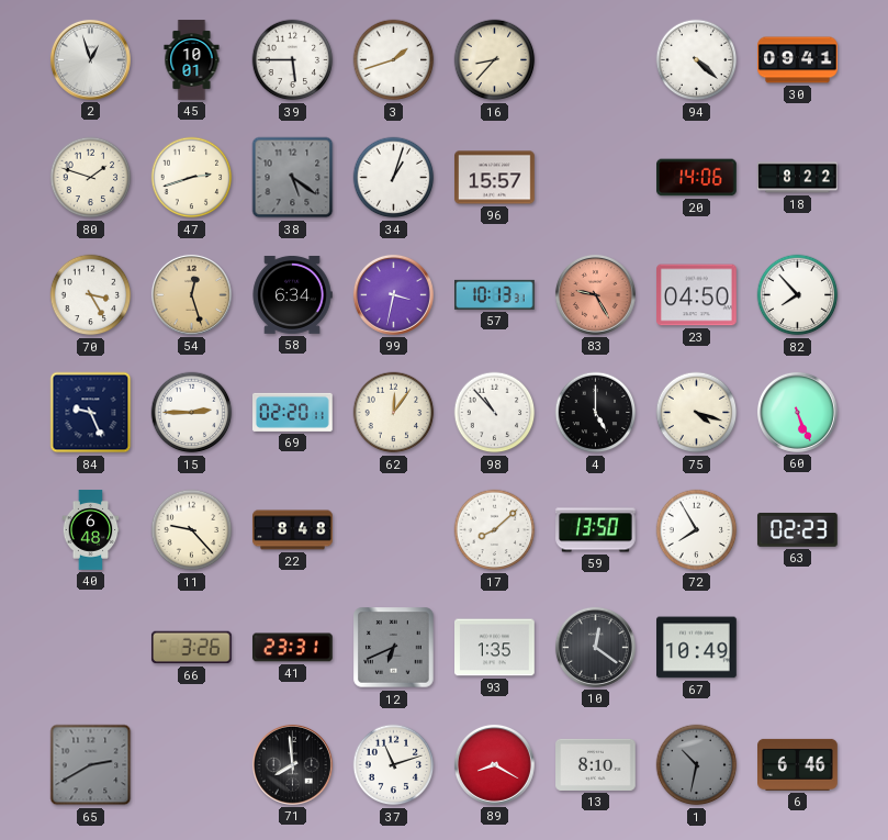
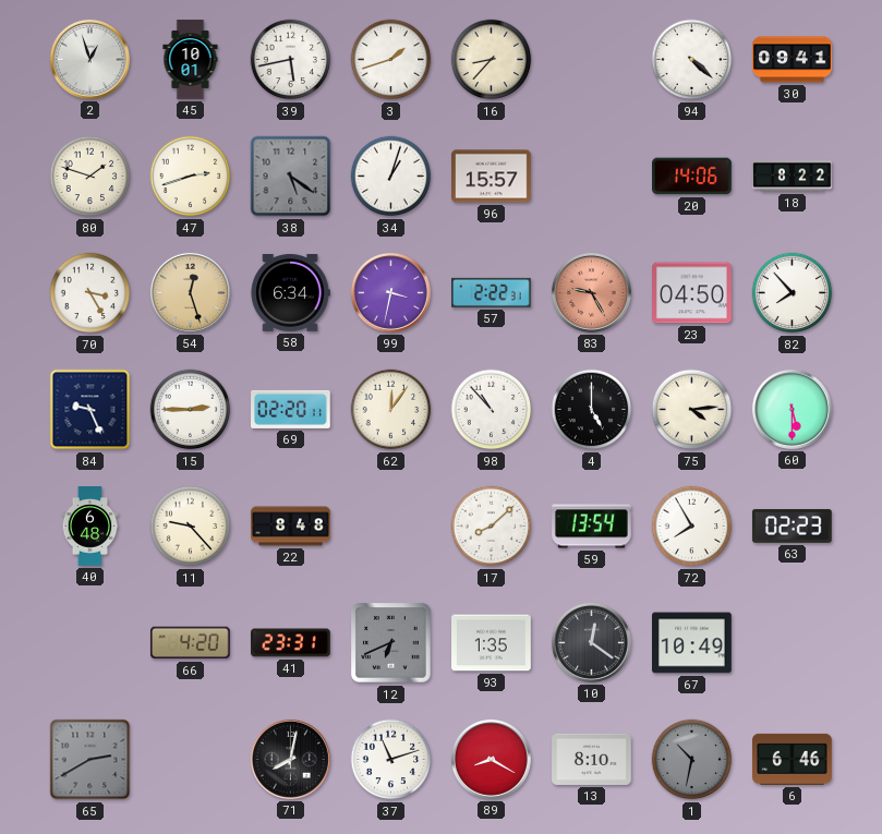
39: 5:45 -> 5:43
57: 10:13 -> 2:22
75: 4:18 -> 4:14
60: 5:26 -> 5:30
59: 13:50 -> 13:54
66: 3:26 -> 4:20
71: 7:59 -> 8:02
